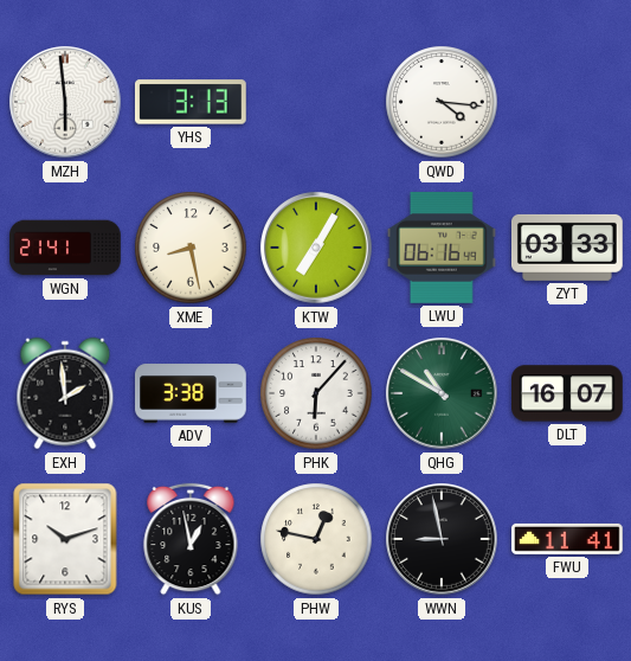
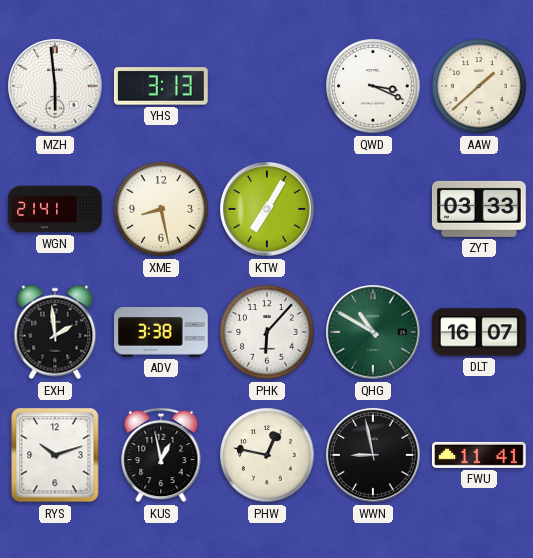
QWD: 4:16 -> 3:19
AAW: none -> 1:38
LWU: 06:16 -> none
